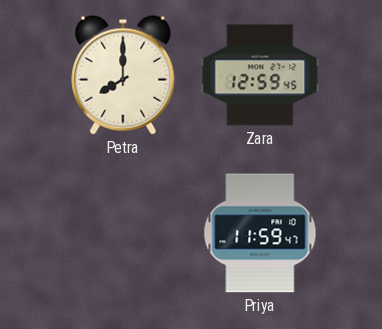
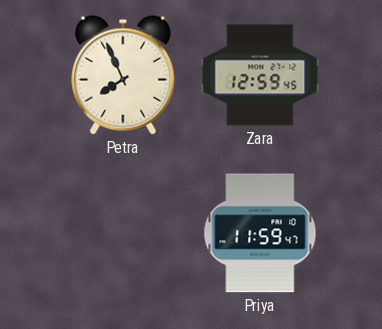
Petra: 8:00 -> 7:56
